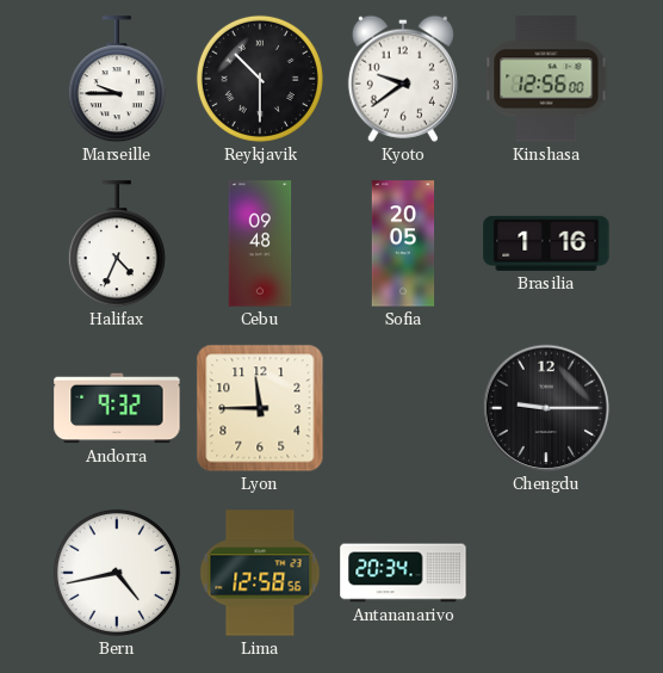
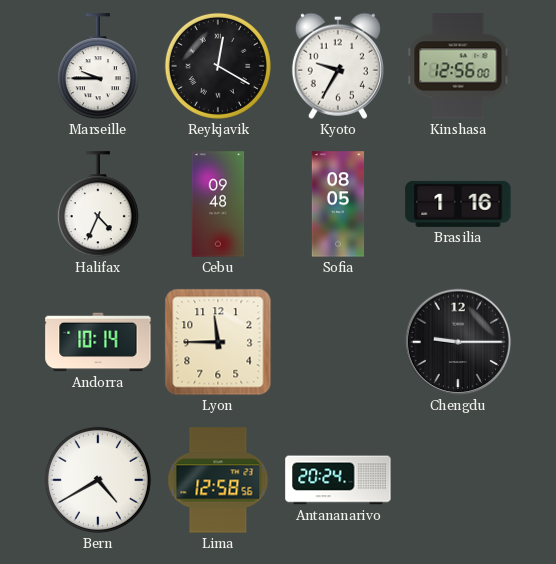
Reykjavik: 10:30 -> 12:20
Kyoto: 9:39 -> 9:35
Sofia: 20:05 -> 08:05
Andorra: 9:32 -> 10:14
Bern: 4:43 -> 4:40
Antananarivo: 20:34 -> 20:24
